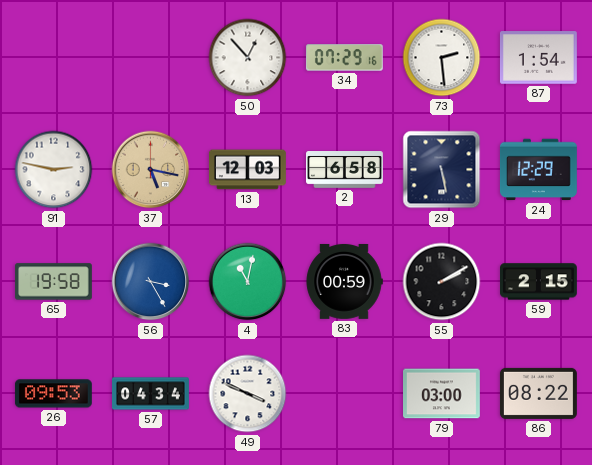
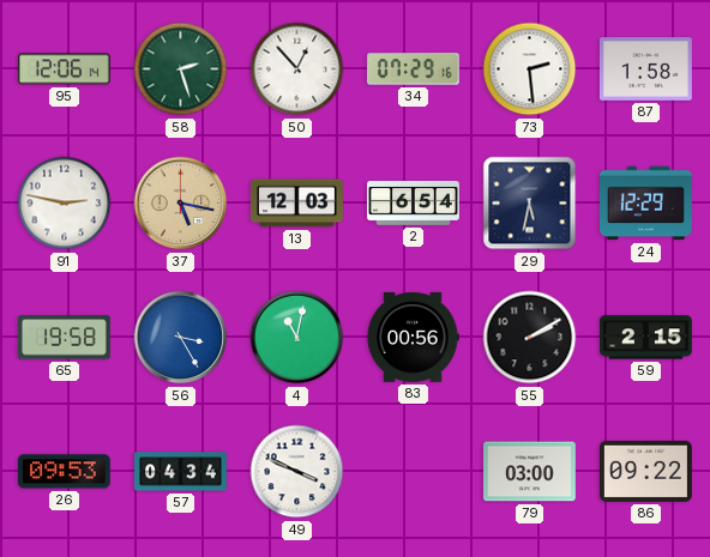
95: none -> 12:06
58: none -> 2:27
87: 1:54 -> 1:58
2: 6:58 -> 6:54
29: 5:28 -> 5:32
83: 00:59 -> 00:56
86: 08:22 -> 09:22
